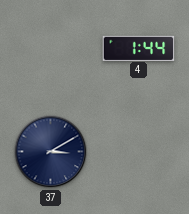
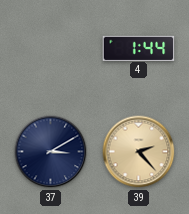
39: none -> 2:23
